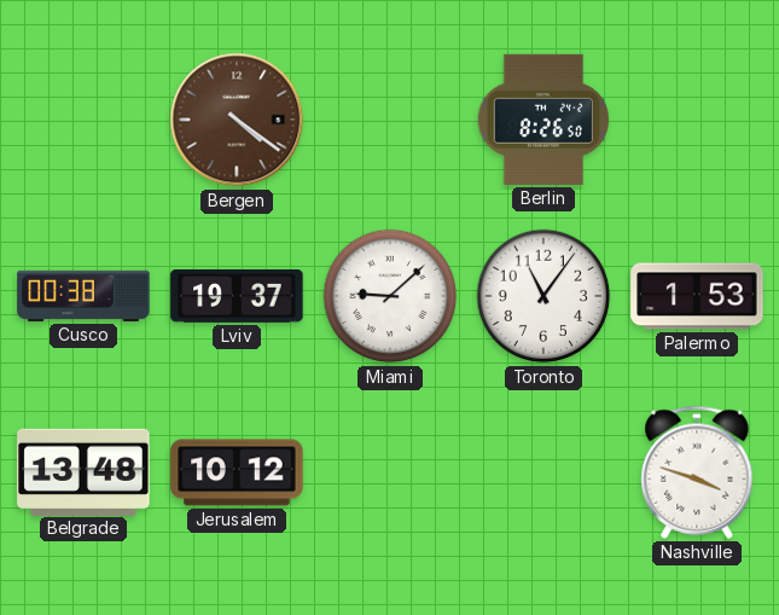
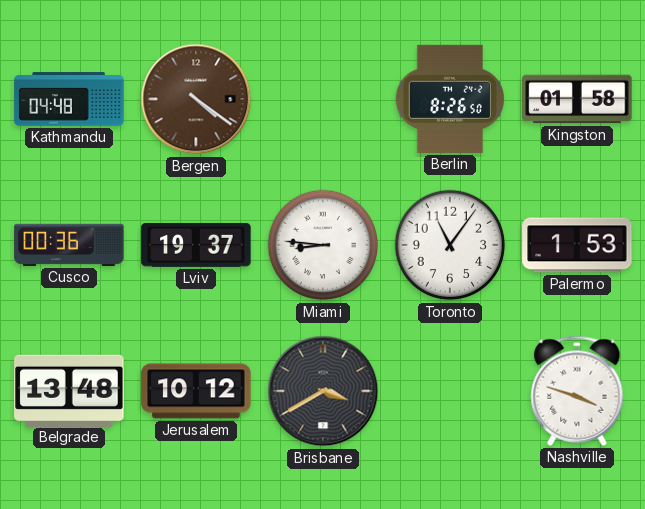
Kathmandu: none -> 04:48
Kingston: none -> 01:58
Cusco: 00:38 -> 00:36
Miami: 9:08 -> 8:46
Brisbane: none -> 3:40
